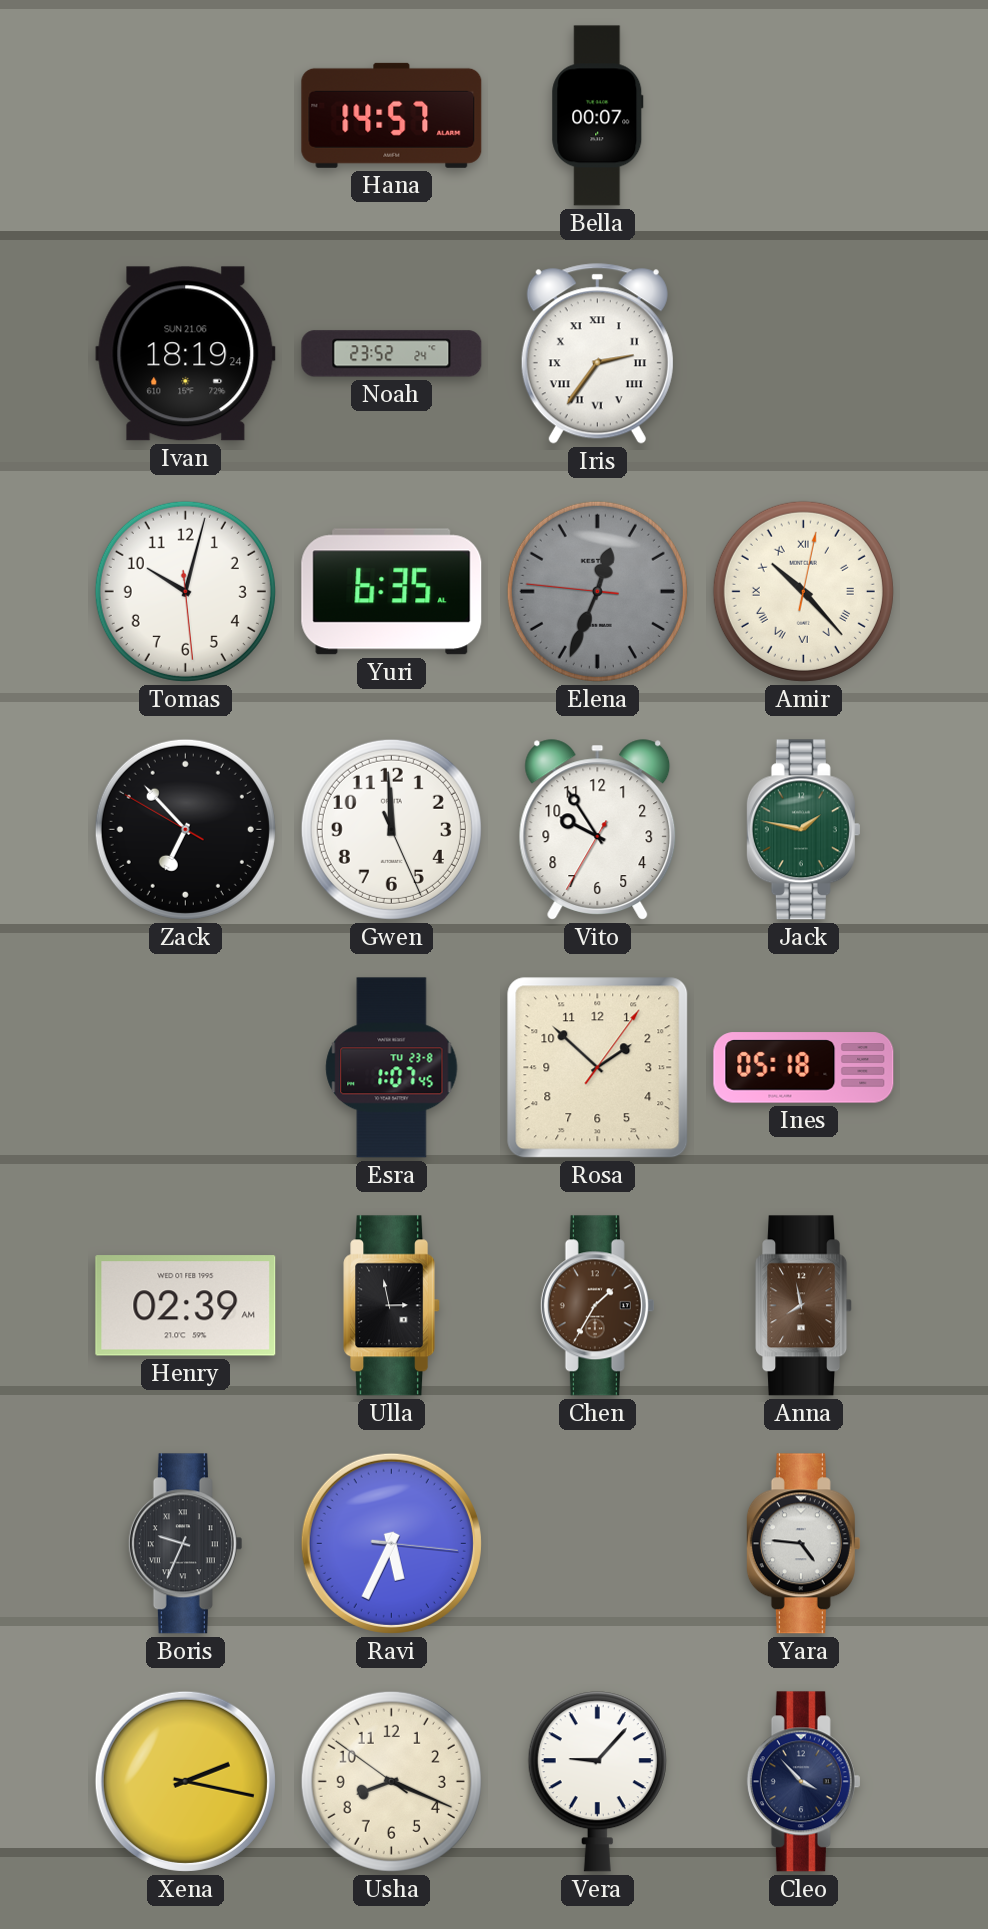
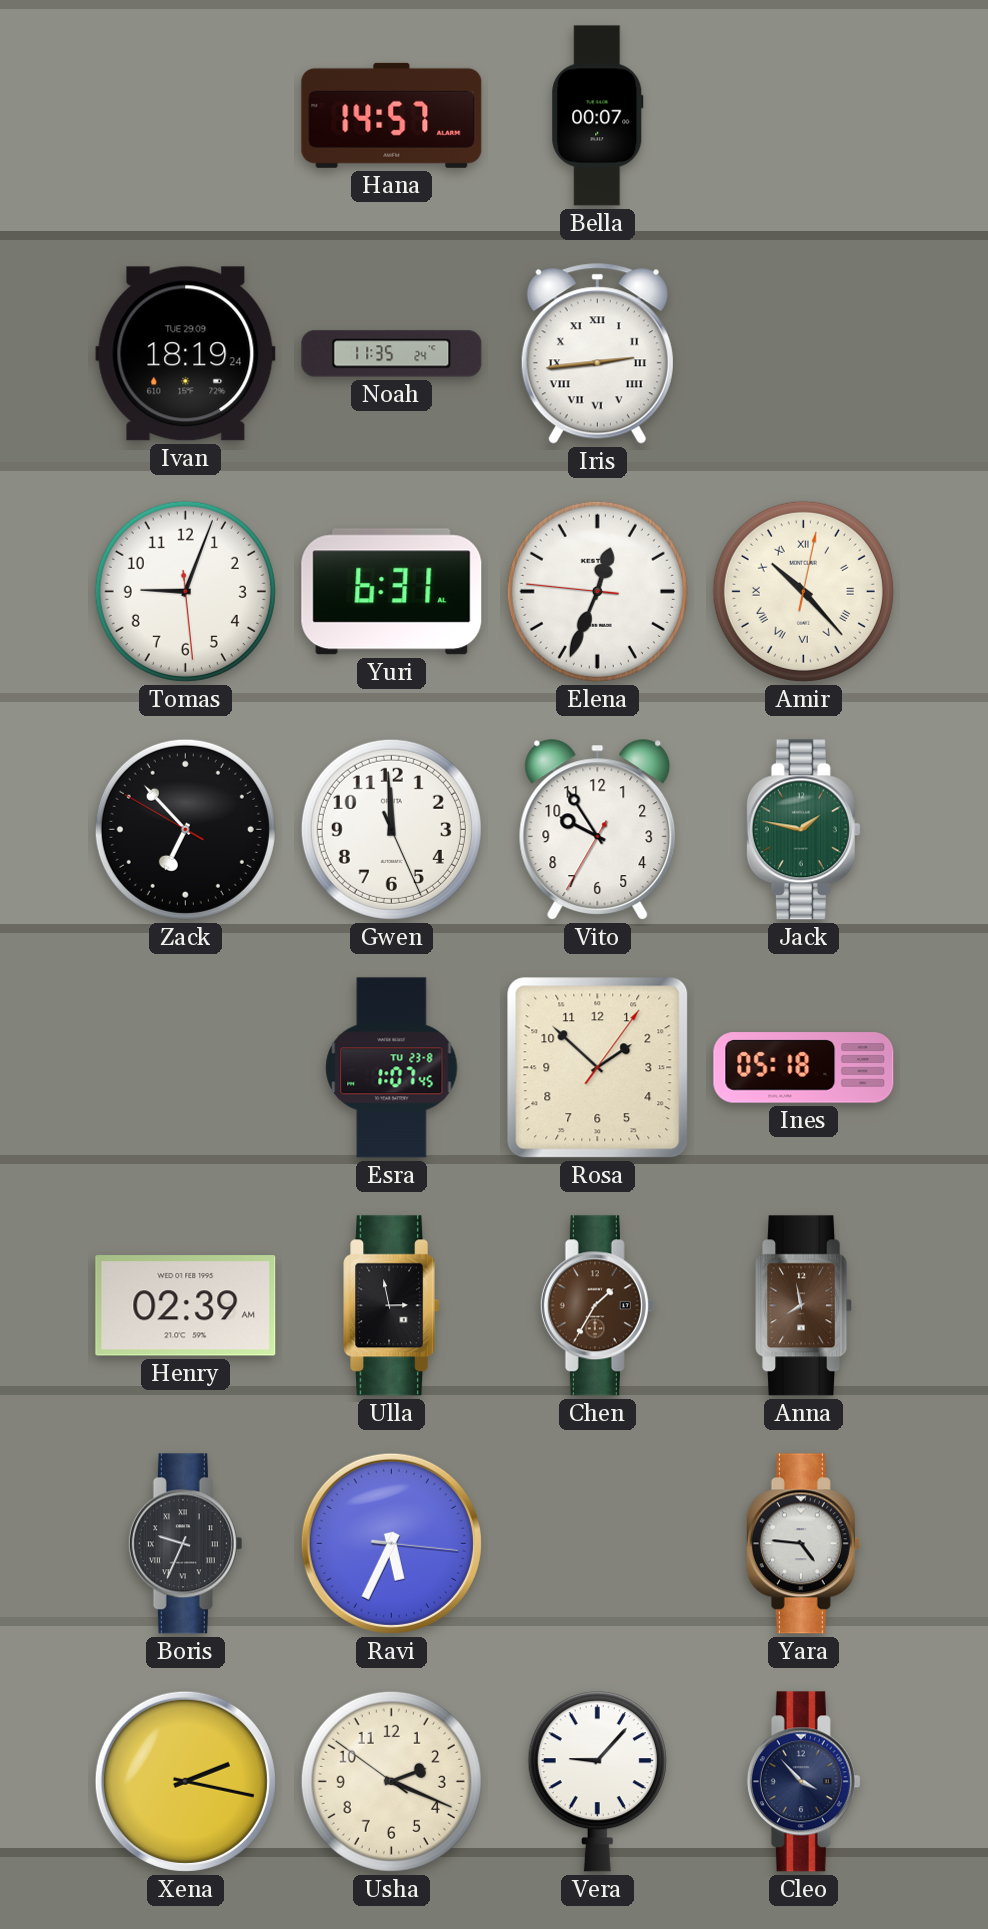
Ivan date: SUN 21.06 -> TUE 29.09
Noah: 23:52 -> 11:35
Iris: 2:36 -> 2:44
Tomas: 10:02 -> 9:03
Yuri: 6:35 -> 6:31
Elena dial: grey -> white
Usha: 8:18 -> 2:18
